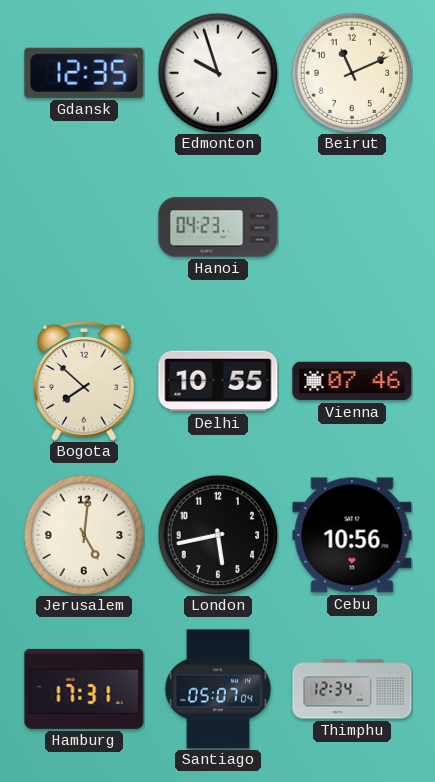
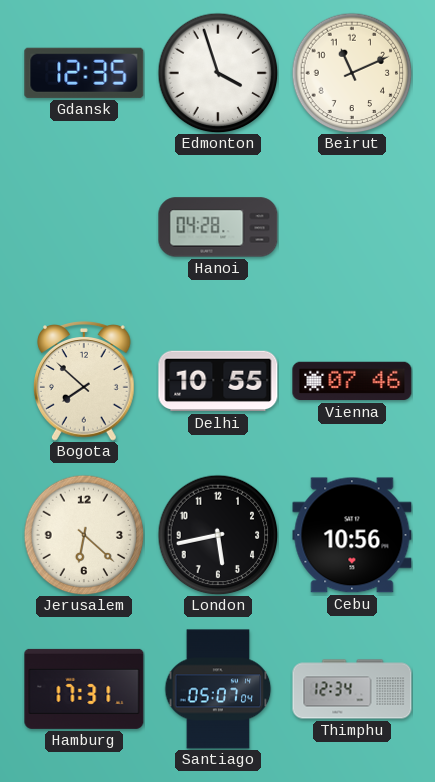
Edmonton: 9:57 -> 3:57
Hanoi: 04:23 -> 04:28
Jerusalem: 5:01 -> 6:22
